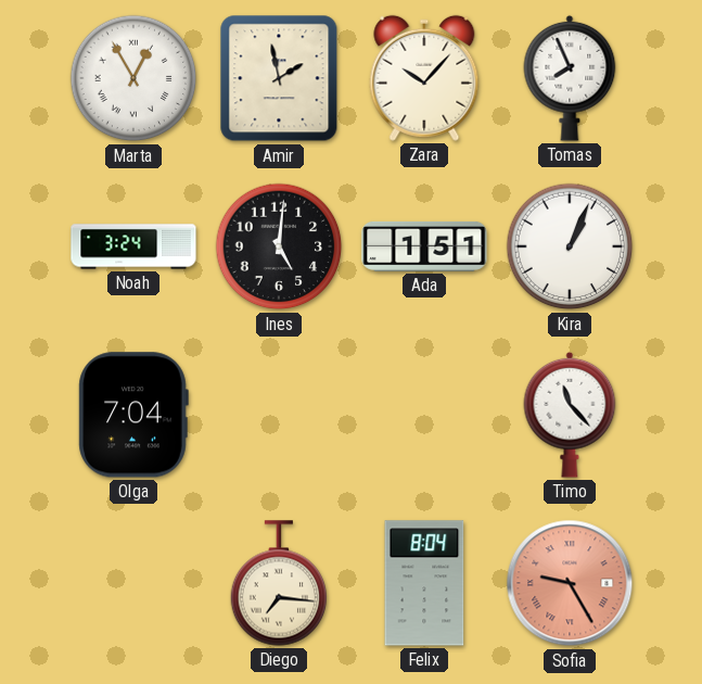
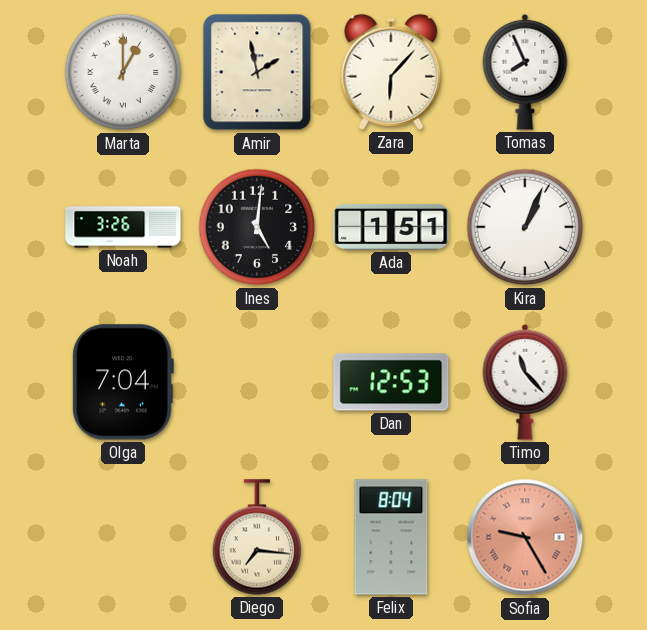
Marta: 12:55 -> 1:00
Zara: 10:07 -> 6:07
Noah: 3:24 -> 3:26
Dan: none -> 12:53
